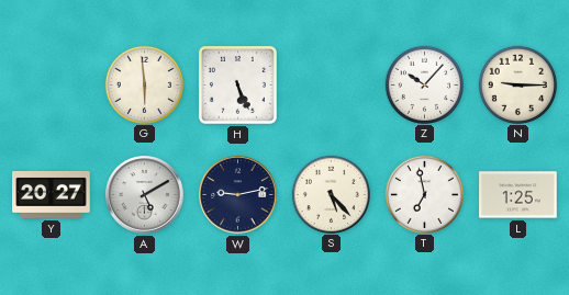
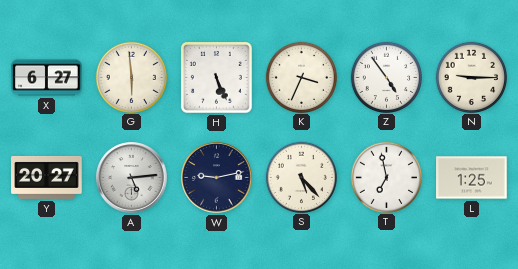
X: none -> 6:27
K: none -> 3:34
Z: 10:07 -> 4:54
A: 5:10 -> 5:14
